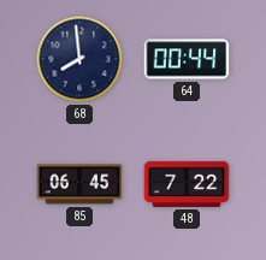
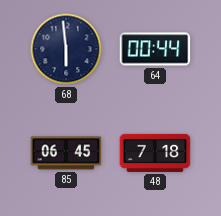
68: 7:59 -> 5:59
48: 7:22 -> 7:18
